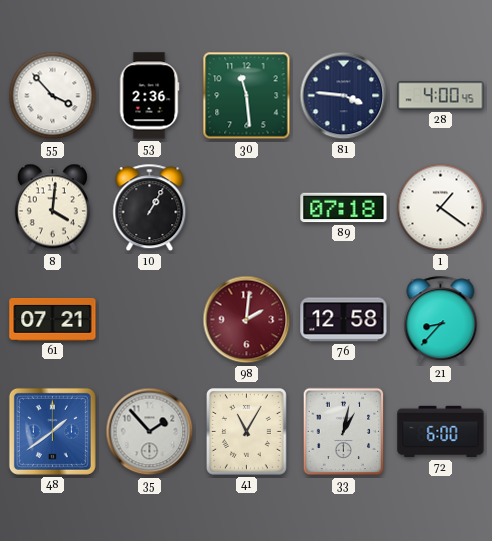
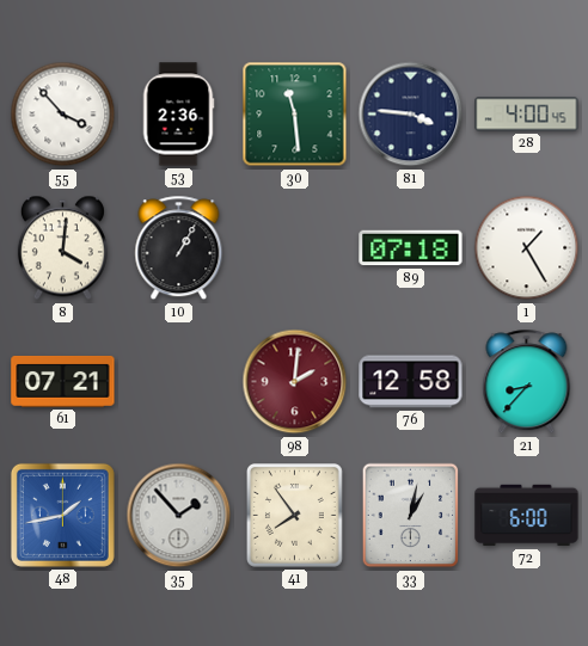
1: 1:21 -> 1:25
48: 1:39 -> 1:43
41: 11:05 -> 7:54
